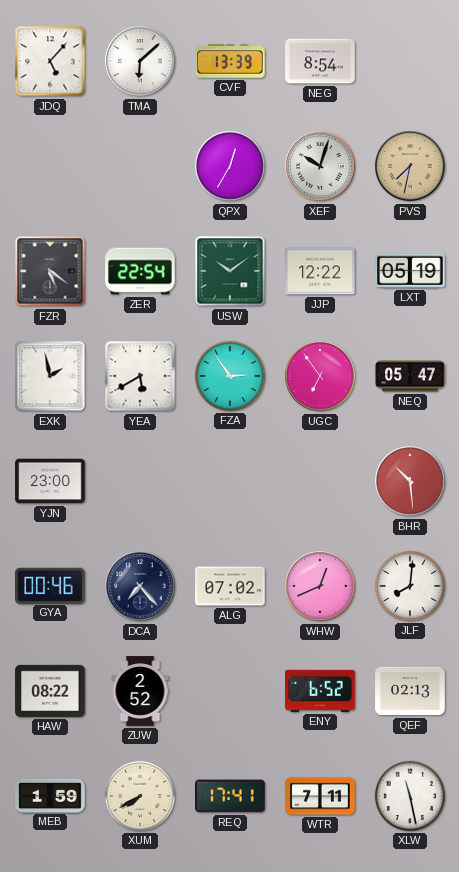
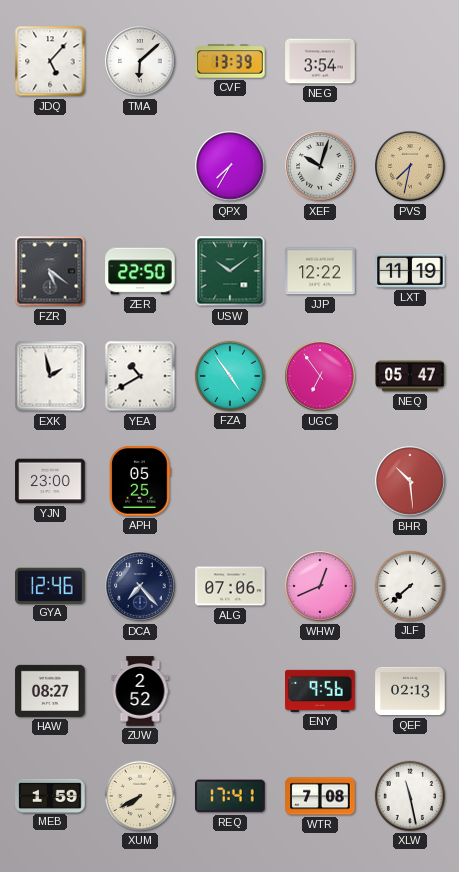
NEG: 8:54 -> 3:54
QPX: 12:35 -> 7:35
ZER: 22:54 -> 22:50
LXT: 05:19 -> 11:19
YEA: 5:40 -> 10:40
FZA: 2:54 -> 4:54
APH: none -> 05:25
GYA: 00:46 -> 12:46
ALG: 07:02 -> 07:06
JLF: 8:01 -> 7:38
HAW: 08:22 -> 08:27
ENY: 6:52 -> 9:56
WTR: 7:11 -> 7:08
